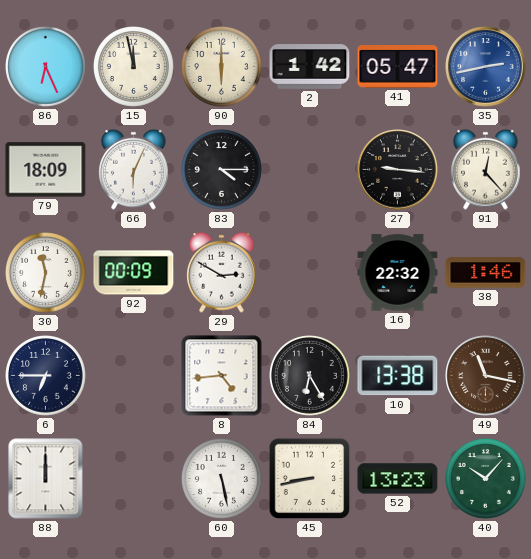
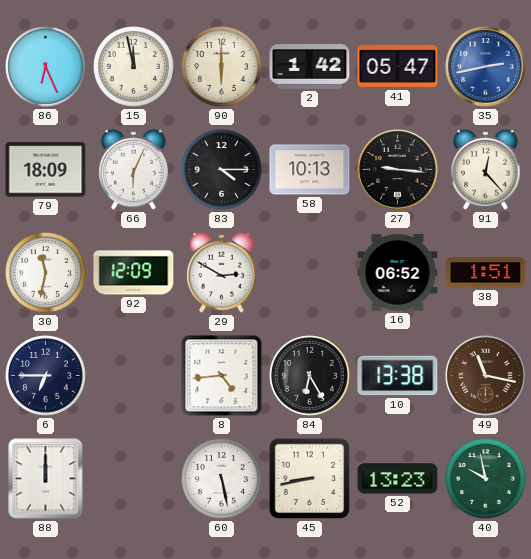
58: none -> 10:13
92: 00:09 -> 12:09
16: 22:32 -> 06:52
38: 1:46 -> 1:51
40: 10:07 -> 9:58
